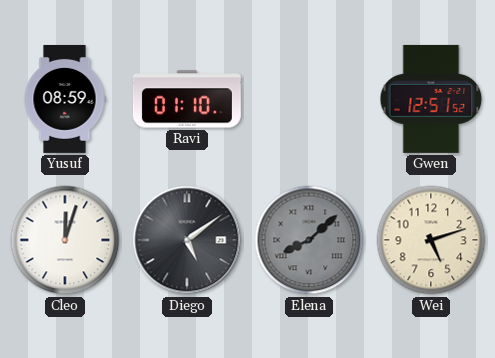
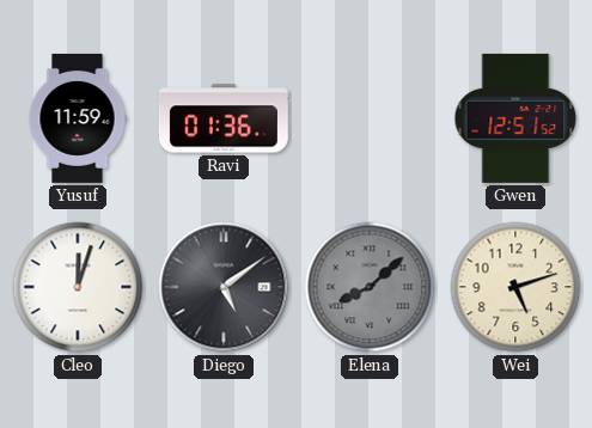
Yusuf: 08:59 -> 11:59
Ravi: 01:10 -> 01:36
